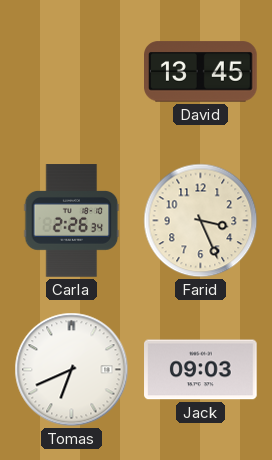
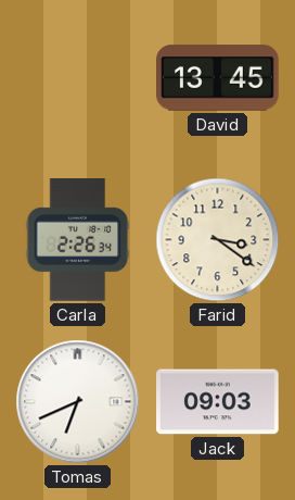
Farid: 3:26 -> 3:21
